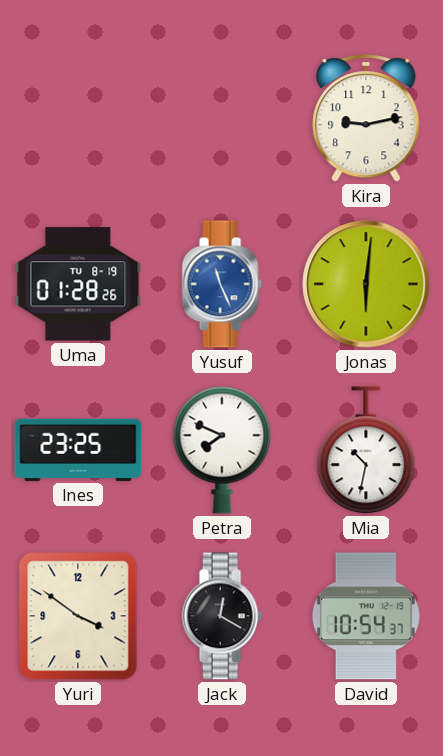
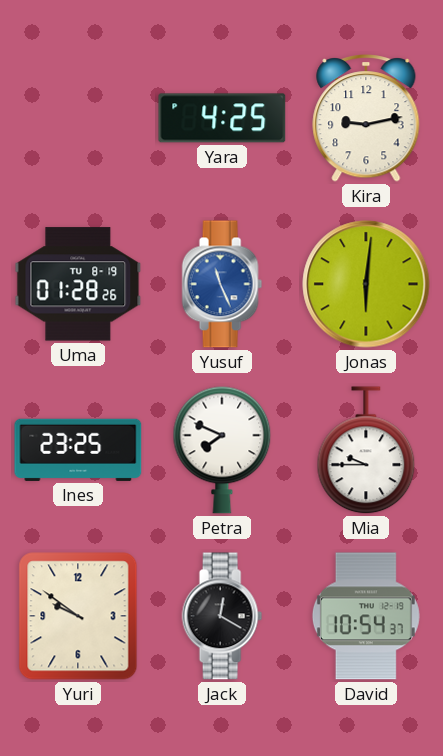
Yara: none -> 4:25
Mia: 10:32 -> 9:45
Yuri: 3:51 -> 9:51
